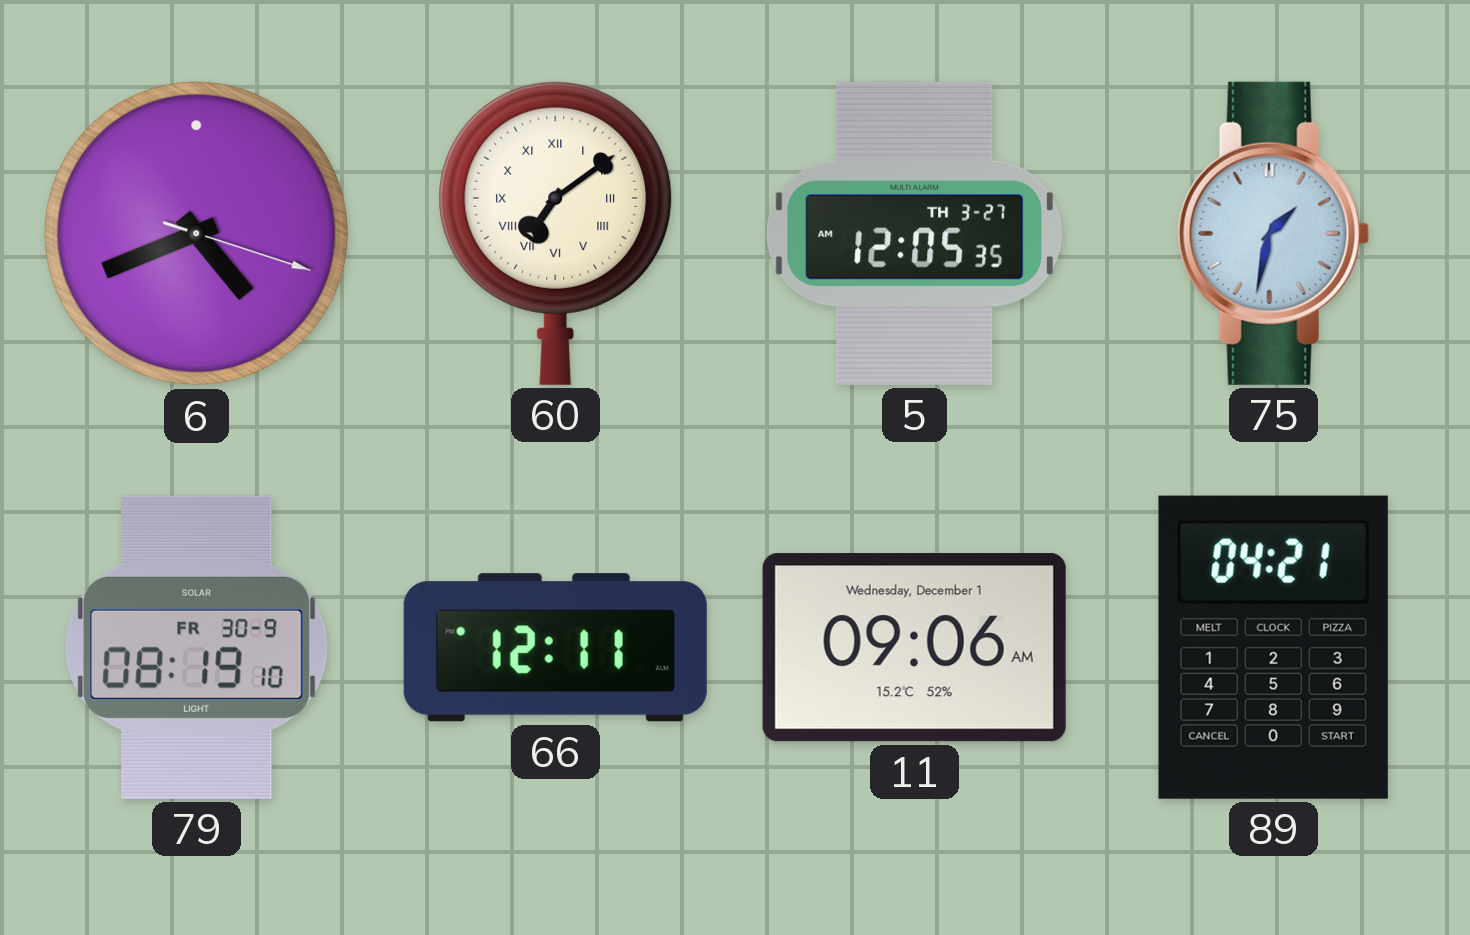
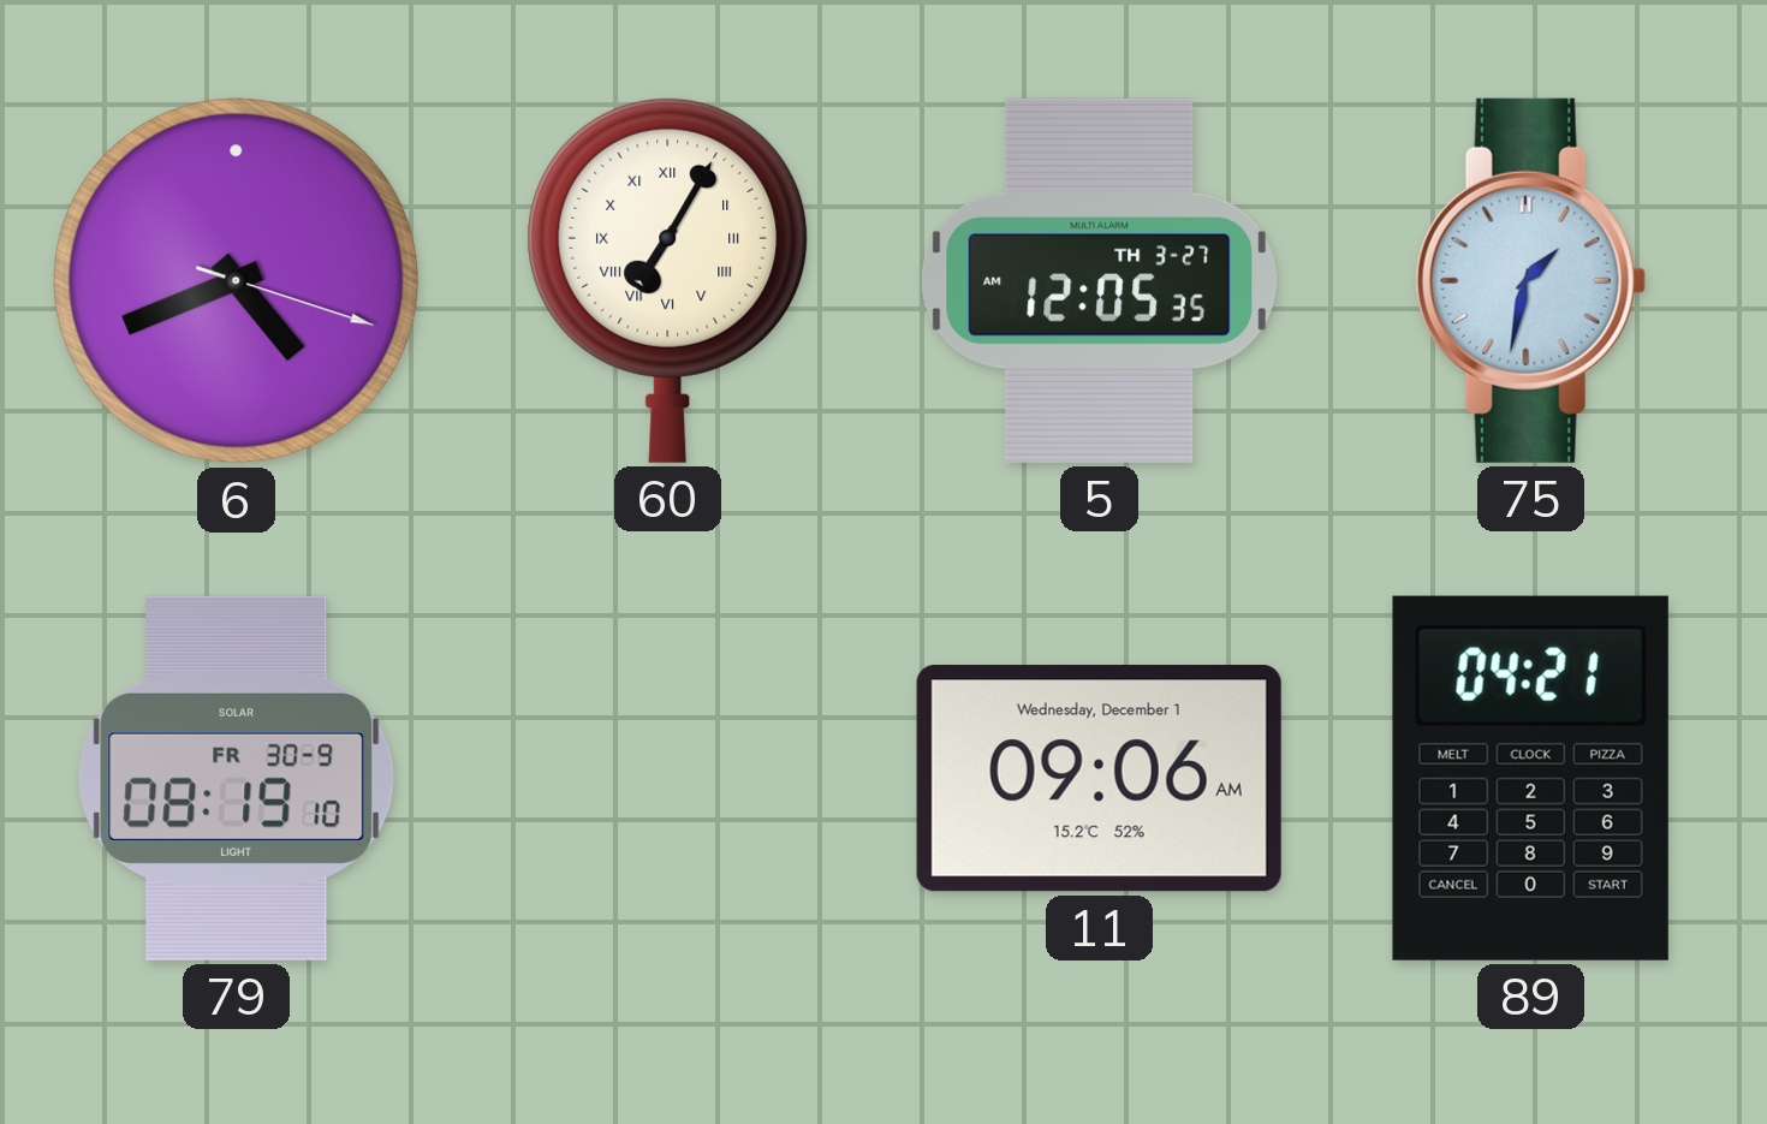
60: 7:09 -> 7:05
66: 12:11 -> none
